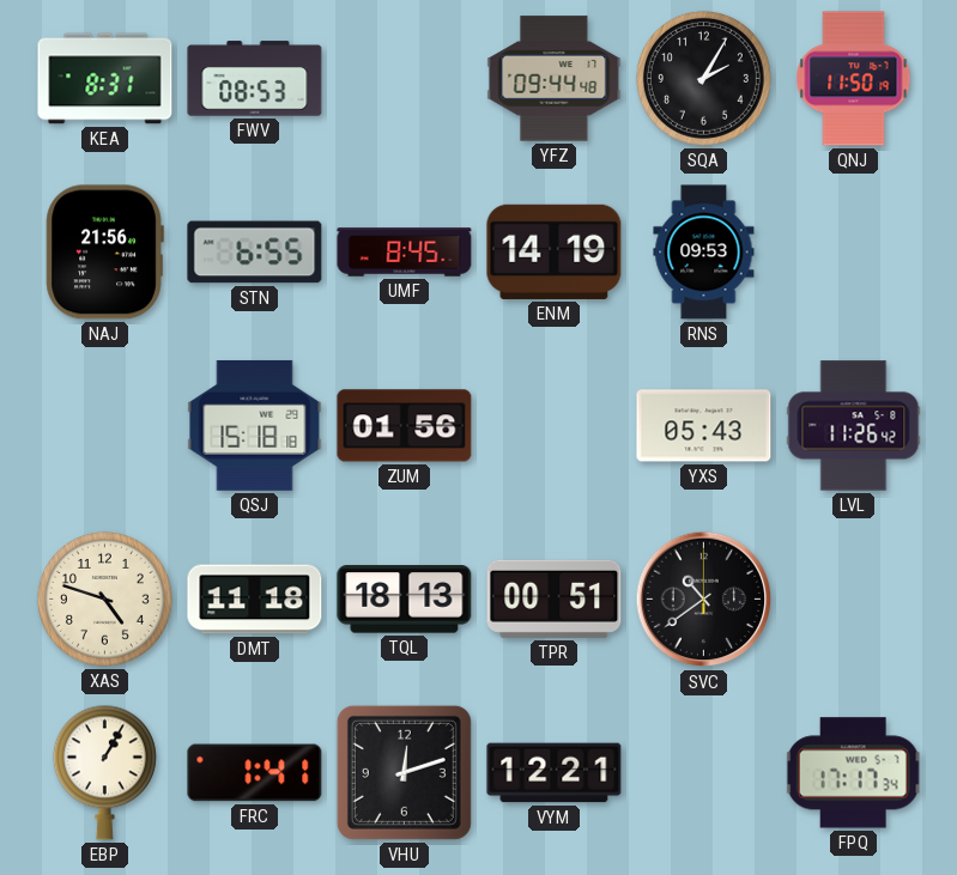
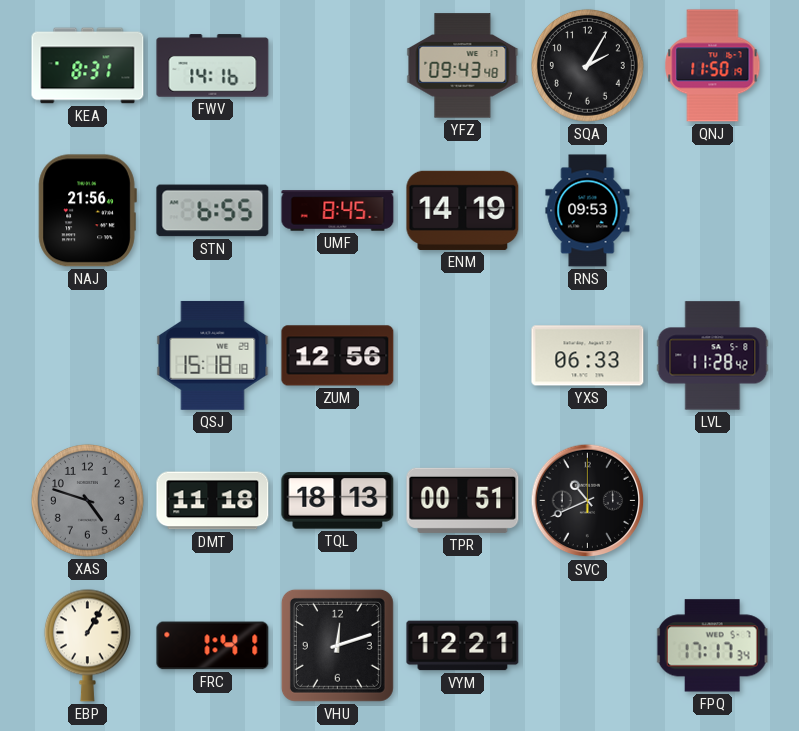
FWV: 08:53 -> 14:16
YFZ: 09:44 -> 09:43
ZUM: 01:56 -> 12:56
YXS: 05:43 -> 06:33
LVL: 11:26 -> 11:28
XAS dial: cream -> grey
SVC: 10:39 -> 10:41
